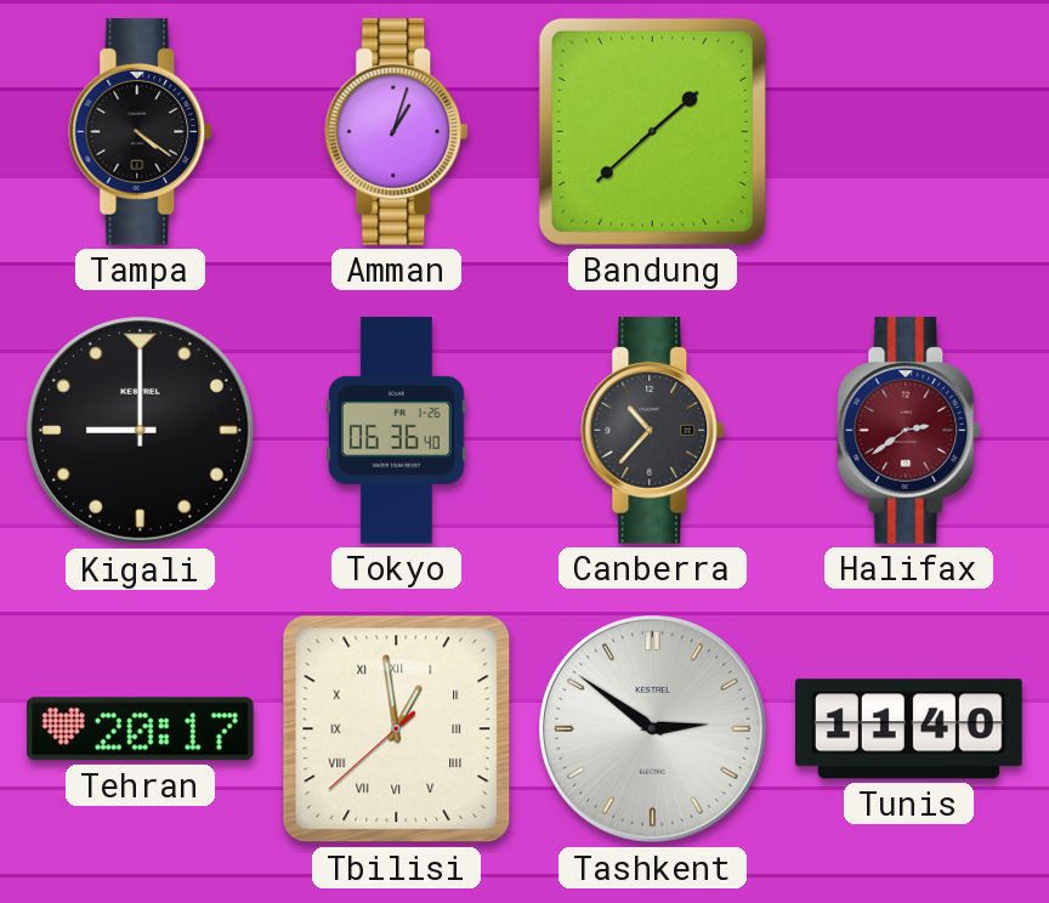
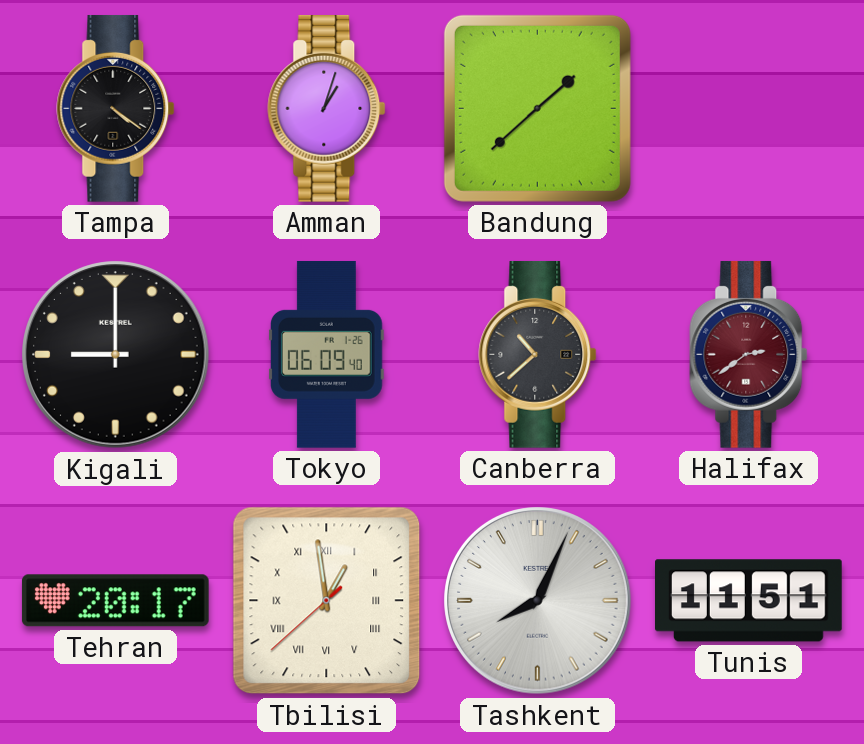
Tokyo: 06:36 -> 06:09
Canberra: 10:37 -> 10:38
Tashkent: 2:51 -> 8:04
Tunis: 11:40 -> 11:51
